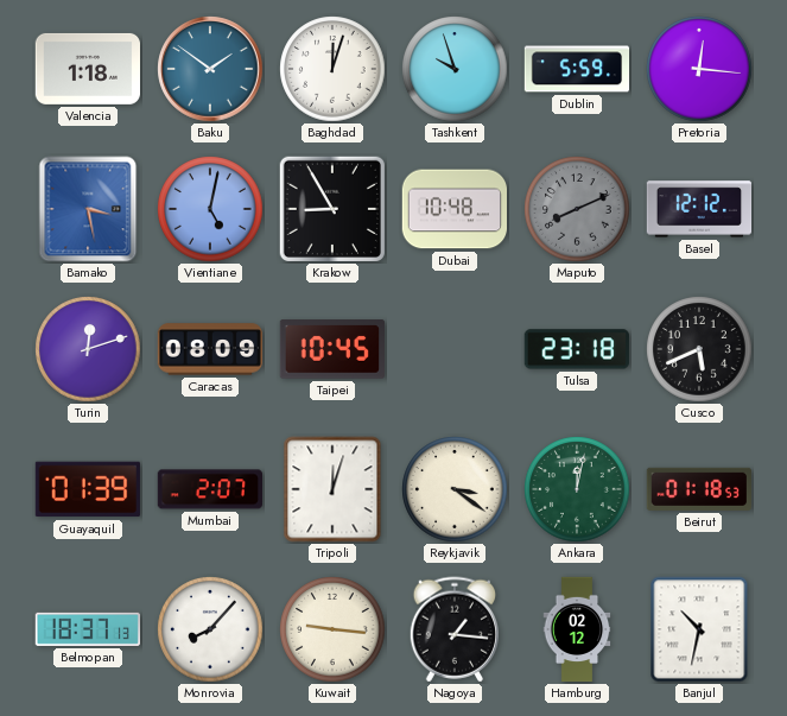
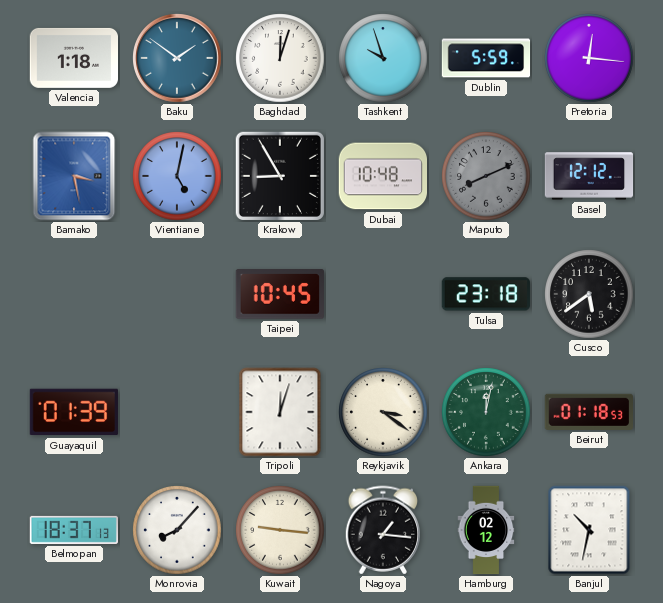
Turin: 12:12 -> none
Caracas: 08:09 -> none
Cusco: 5:41 -> 5:39
Mumbai: 2:07 -> none
